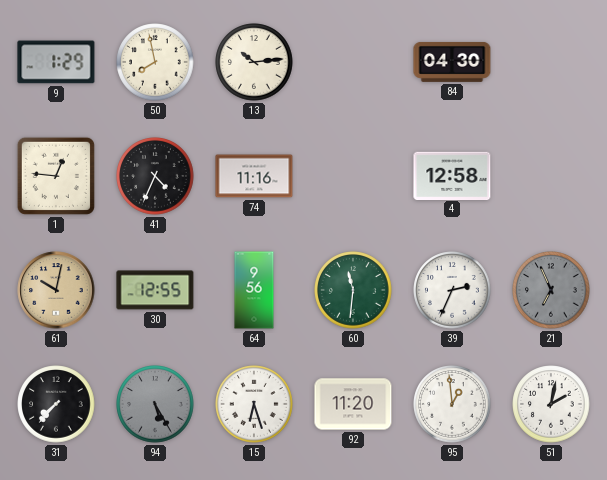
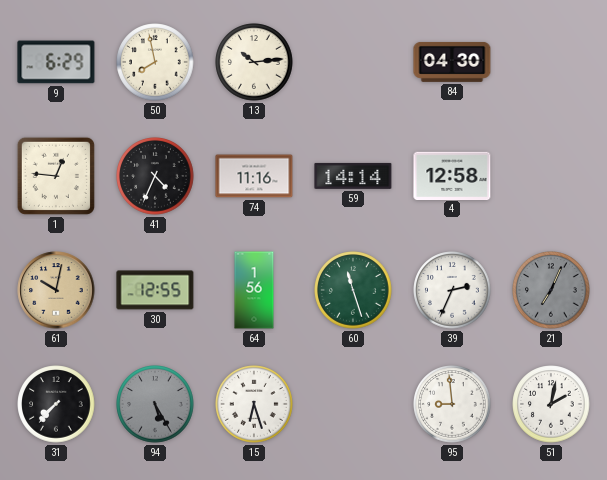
9: 1:29 -> 6:29
59: none -> 14:14
64: 9:56 -> 1:56
60: 11:31 -> 11:27
21: 6:56 -> 7:04
92: 11:20 -> none
95: 12:59 -> 8:59
